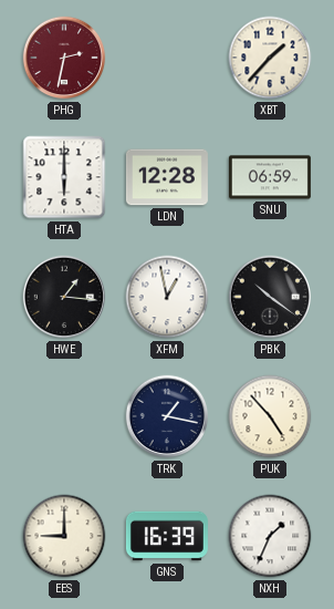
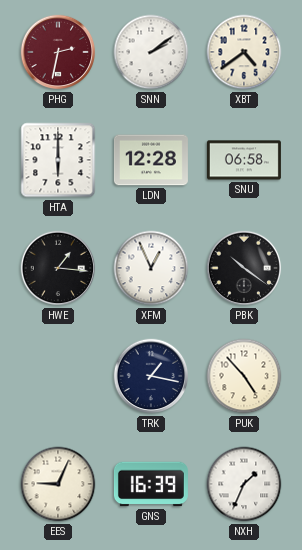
SNN: none -> 2:09
XBT: 1:37 -> 4:39
SNU: 06:59 -> 06:58
XFM: 12:58 -> 12:56
EES: 9:00 -> 9:04
